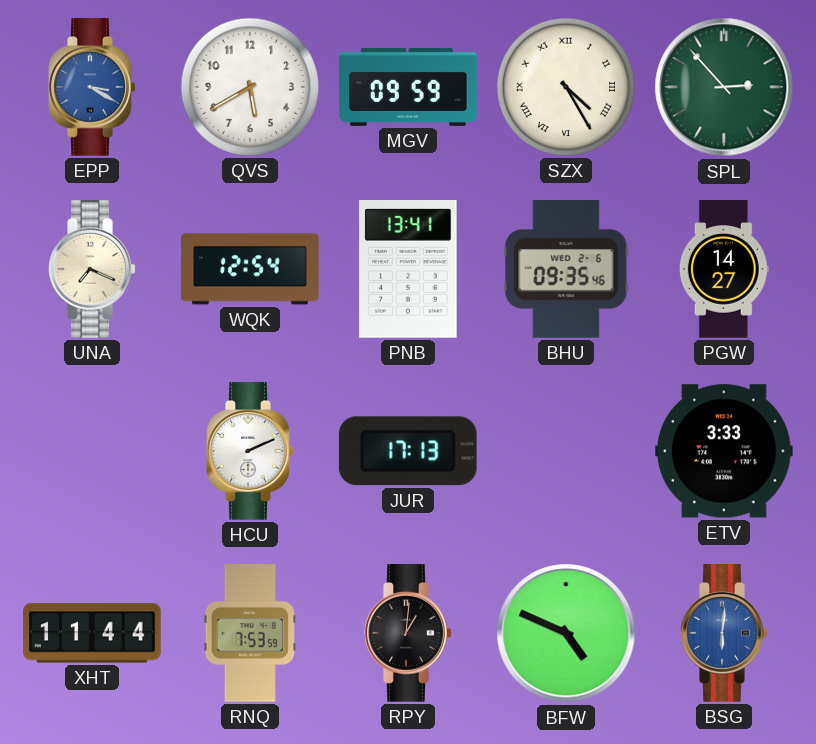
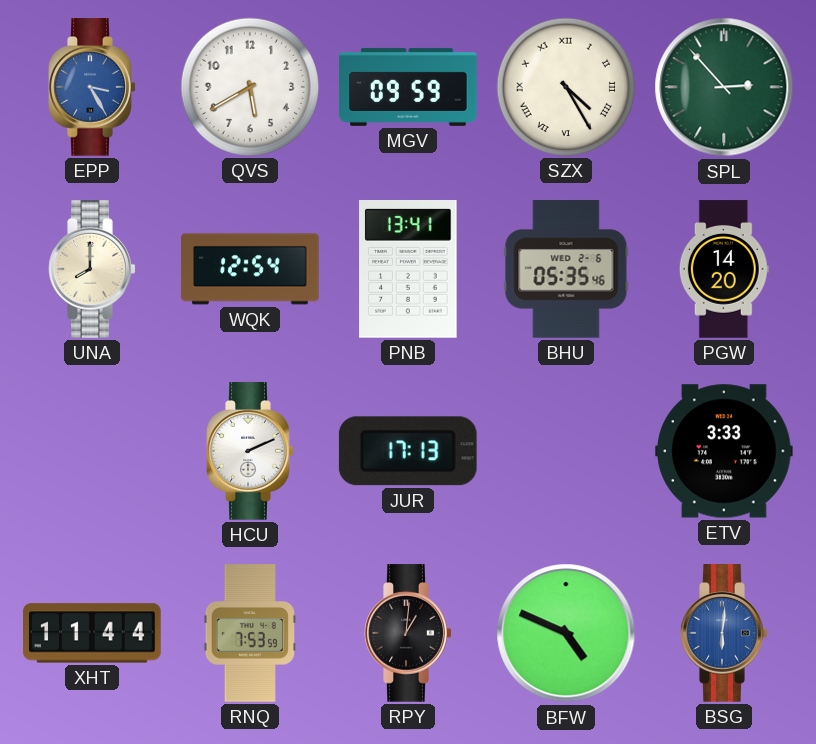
EPP: 3:20 -> 3:25
UNA: 7:19 -> 8:00
BHU: 09:35 -> 05:35
PGW: 14:27 -> 14:20
